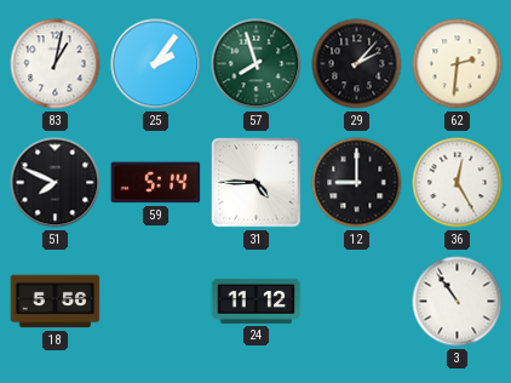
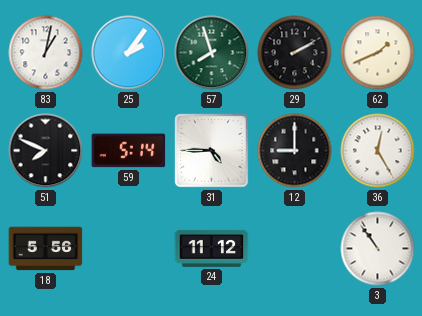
29: 2:07 -> 2:10
62: 2:31 -> 1:41
